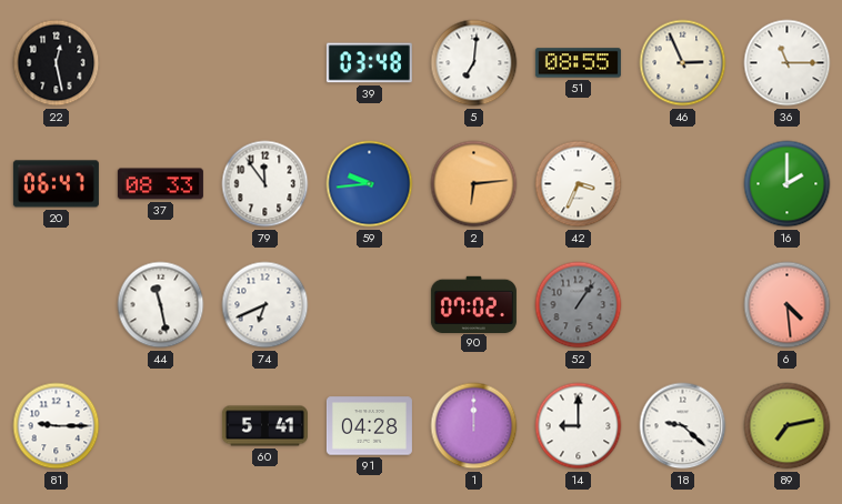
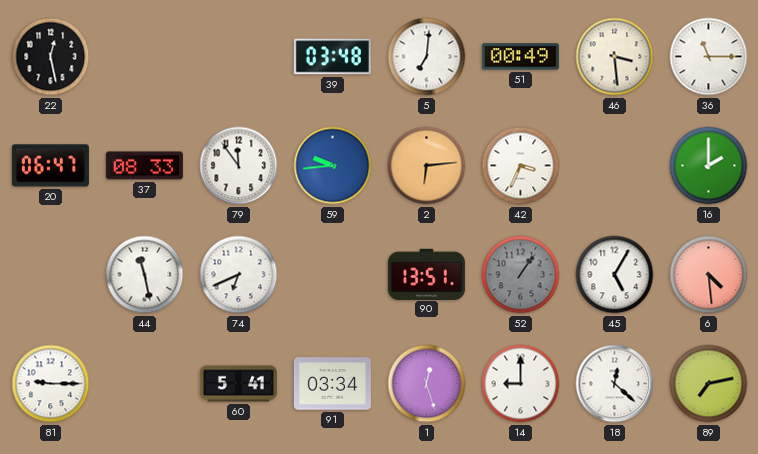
51: 08:55 -> 00:49
46: 2:56 -> 3:29
90: 07:02 -> 13:51
45: none -> 5:05
91: 04:28 -> 03:34
1: 12:00 -> 12:27
18: 9:22 -> 12:22
